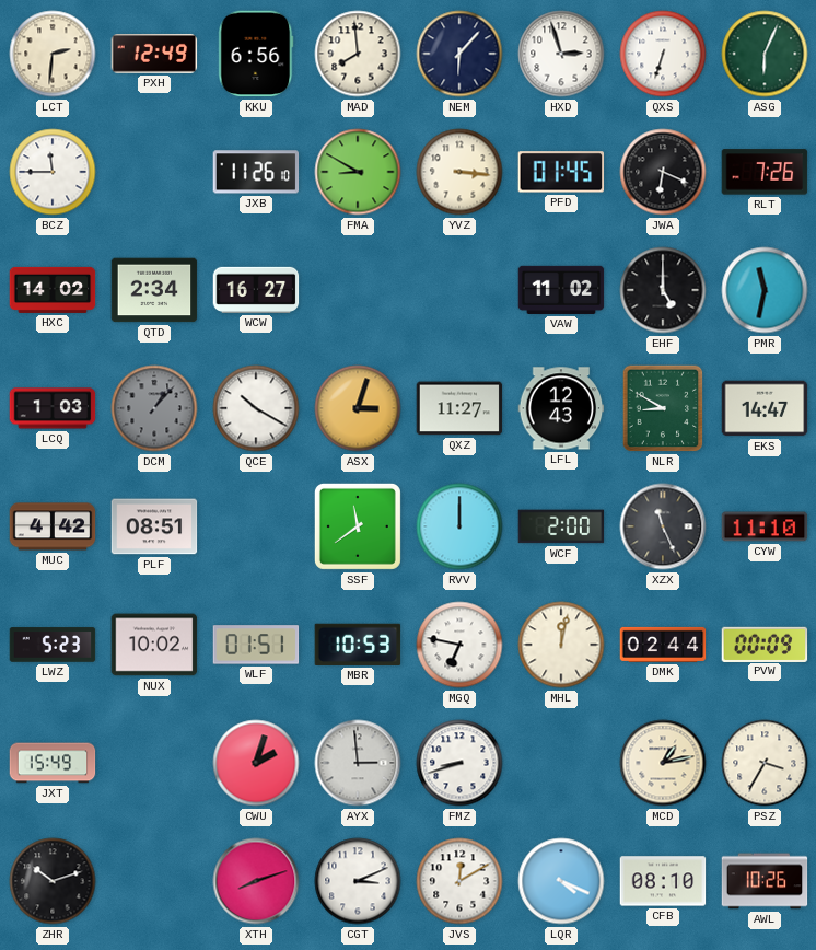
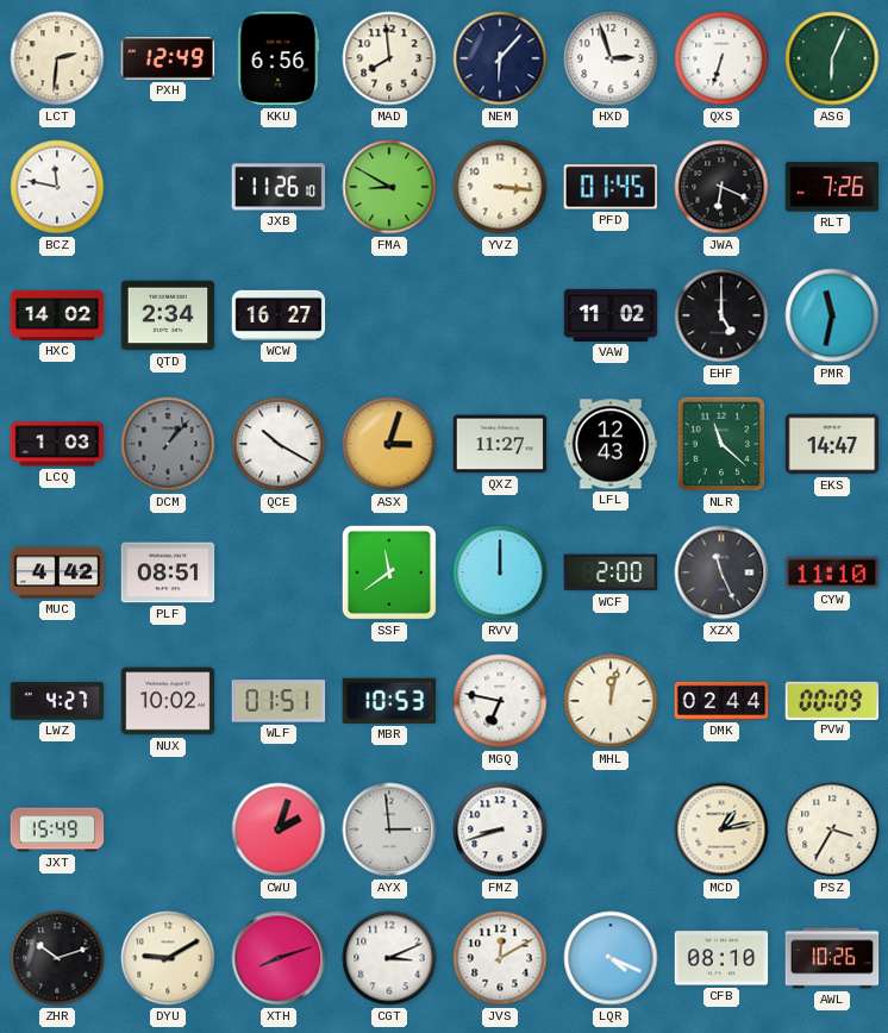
BCZ: 11:45 -> 11:47
NLR: 8:50 -> 11:22
LWZ: 5:23 -> 4:27
DYU: none -> 9:10
